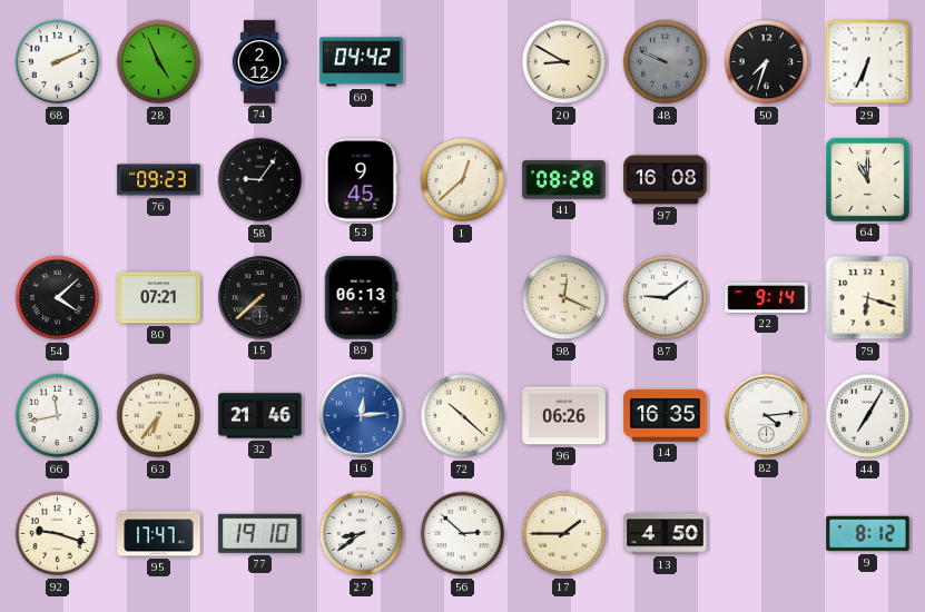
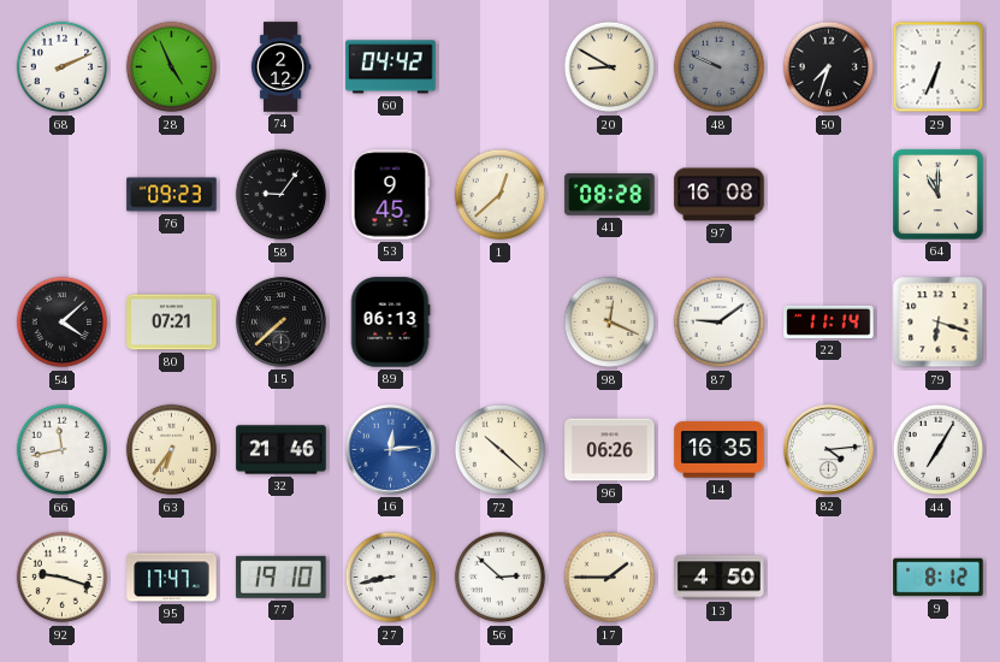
22: 9:14 -> 11:14
27: 8:39 -> 8:43
